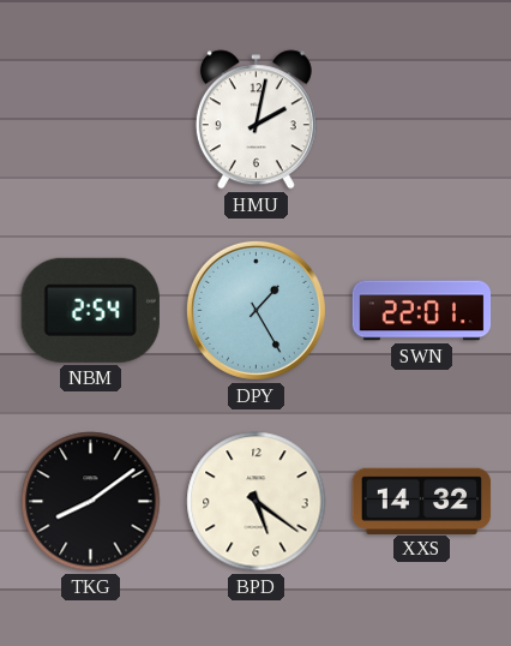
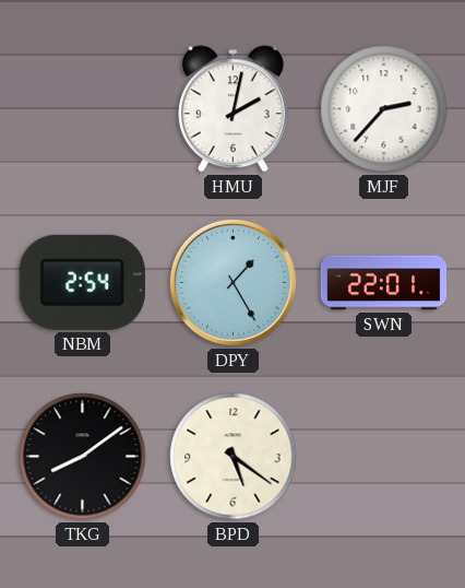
MJF: none -> 2:37
XXS: 14:32 -> none
